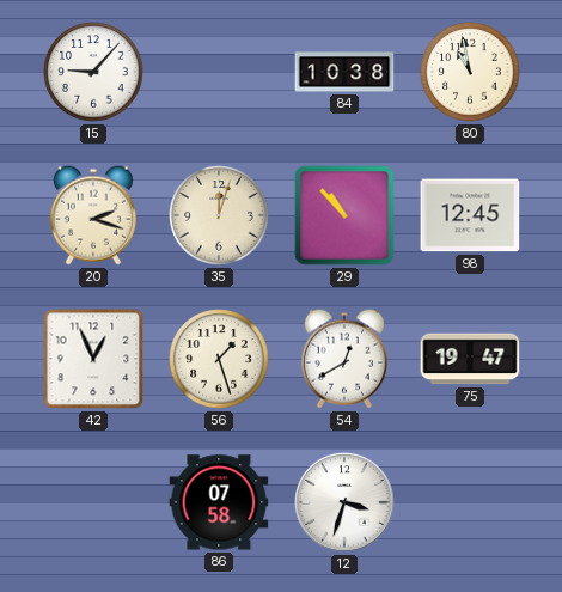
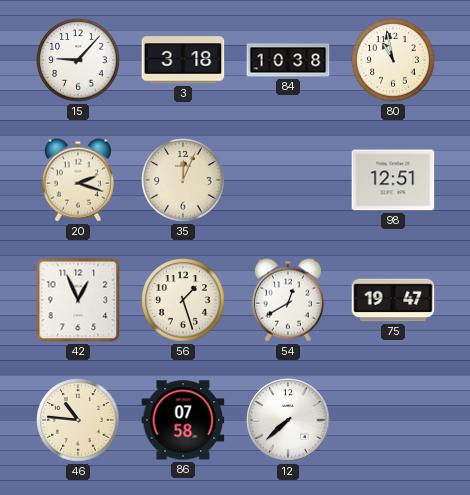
3: none -> 3:18
35: 12:03 -> 12:04
29: 10:53 -> none
98: 12:45 -> 12:51
46: none -> 10:46
12: 3:33 -> 7:38
